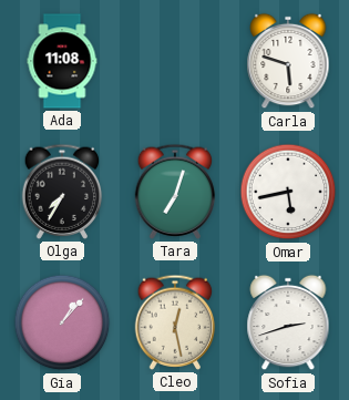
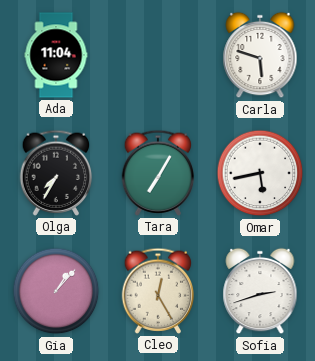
Ada: 11:08 -> 11:04
Tara: 7:03 -> 7:05
Cleo: 12:28 -> 12:25
